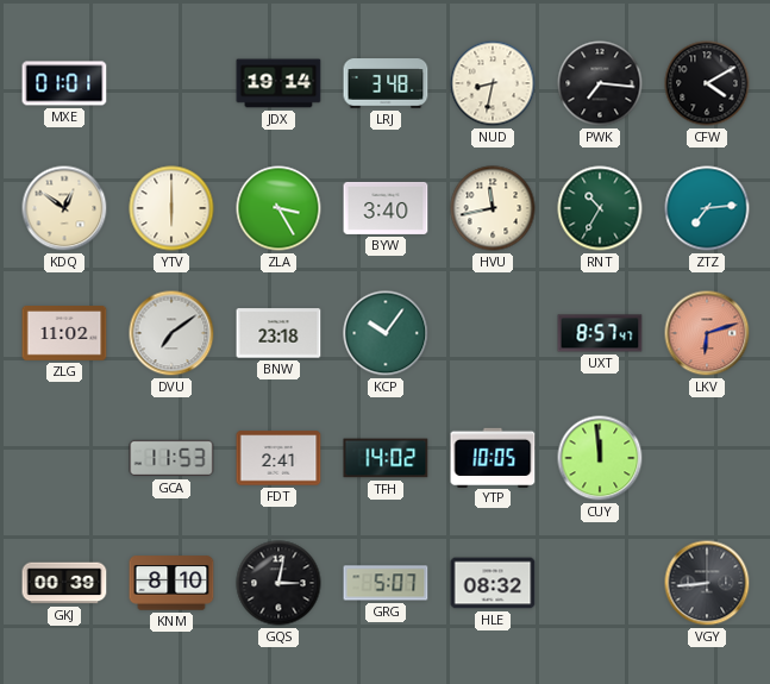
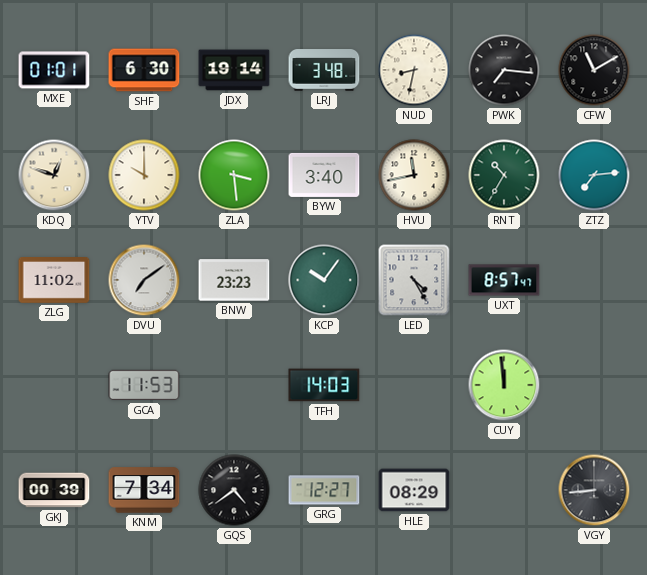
SHF: none -> 6:30
CFW: 4:10 -> 11:10
KDQ: 12:51 -> 12:48
YTV: 6:00 -> 10:00
ZLA: 3:25 -> 3:29
BNW: 23:18 -> 23:23
LED: none -> 4:25
LKV: 6:12 -> none
FDT: 2:41 -> none
TFH: 14:02 -> 14:03
YTP: 10:05 -> none
KNM: 8:10 -> 7:34
GQS: 3:02 -> 4:39
GRG: 5:07 -> 12:27
HLE: 08:32 -> 08:29
